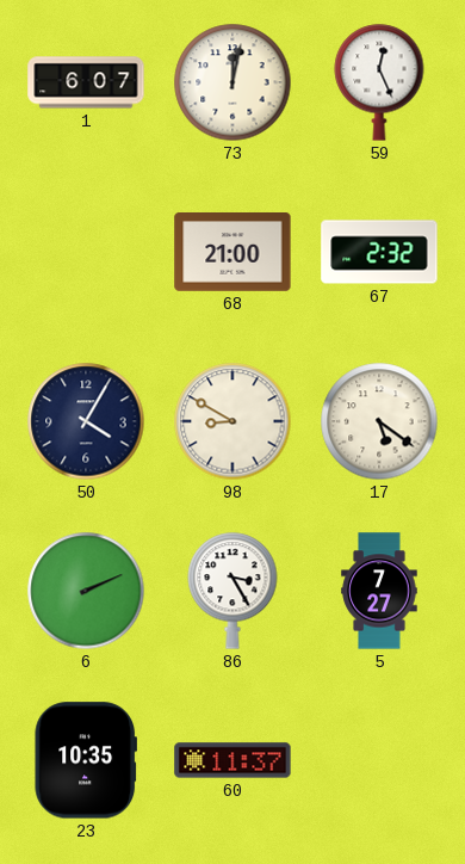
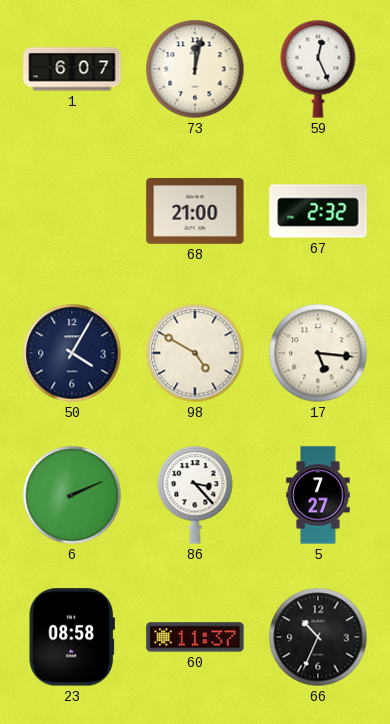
98: 8:50 -> 4:50
17: 5:21 -> 5:16
86: 3:25 -> 3:23
23: 10:35 -> 08:58
66: none -> 10:34
